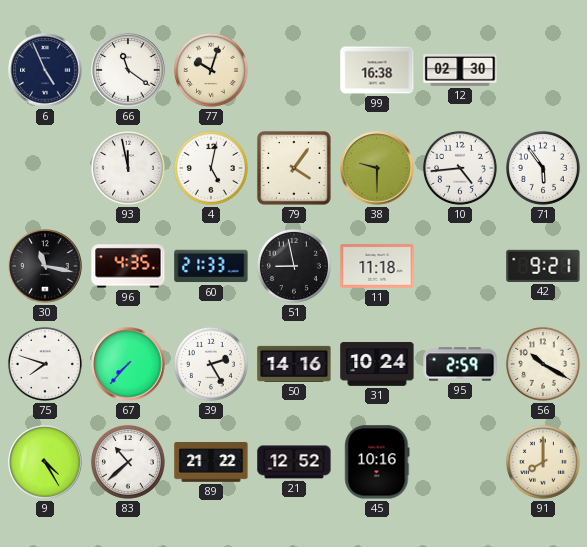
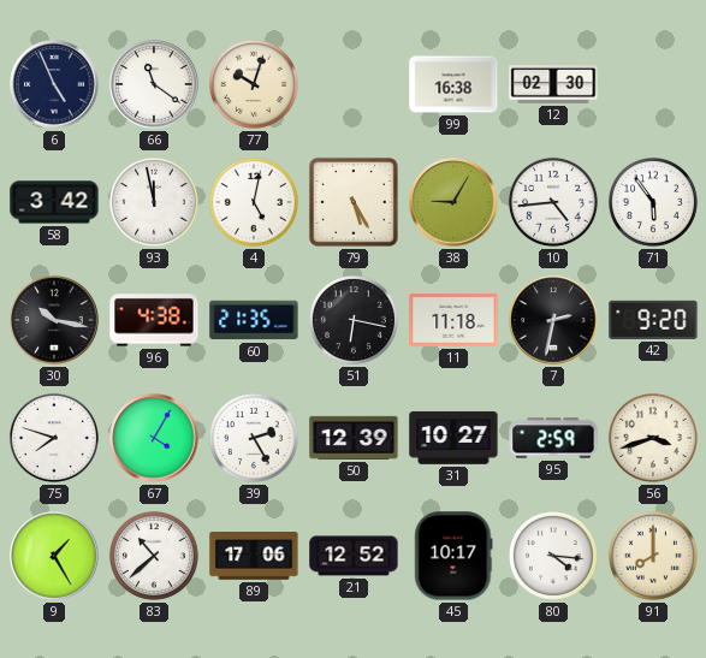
58: none -> 3:42
79: 4:06 -> 5:25
38: 9:30 -> 9:05
30: 11:17 -> 10:17
96: 4:35 -> 4:38
60: 21:33 -> 21:35
51: 8:58 -> 6:17
7: none -> 2:32
42: 9:21 -> 9:20
67: 7:37 -> 4:05
50: 14:16 -> 12:39
31: 10:24 -> 10:27
56: 10:20 -> 3:42
9: 4:25 -> 1:25
89: 21:22 -> 17:06
45: 10:16 -> 10:17
80: none -> 4:16
